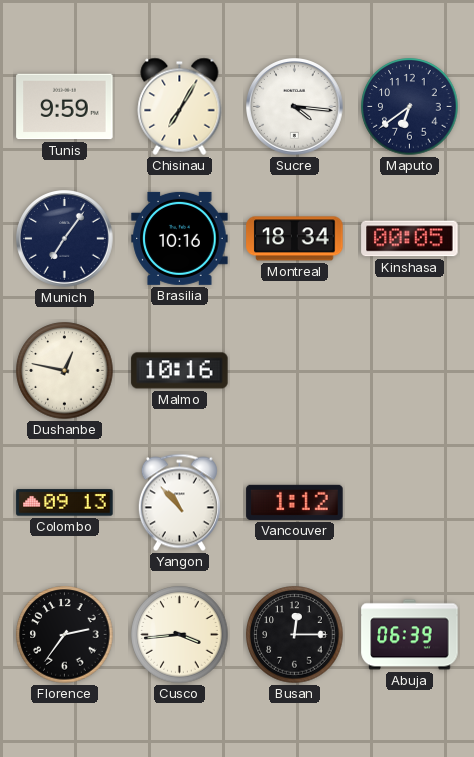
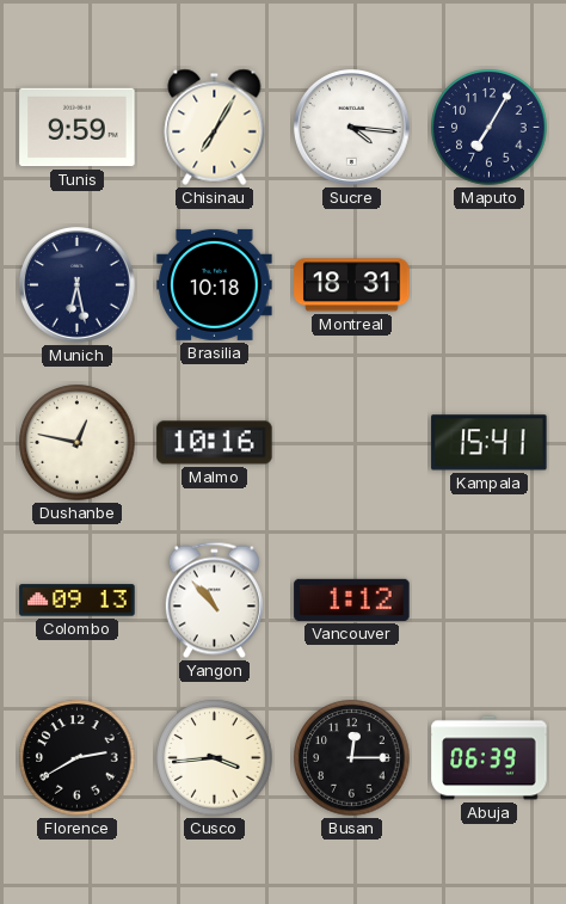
Maputo: 6:39 -> 7:05
Munich: 7:06 -> 6:28
Brasilia: 10:16 -> 10:18
Montreal: 18:34 -> 18:31
Kinshasa: 00:05 -> none
Kampala: none -> 15:41
Florence: 2:36 -> 2:40
